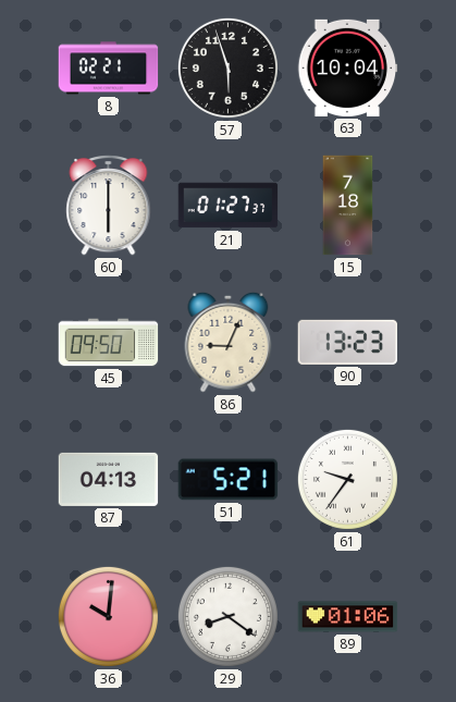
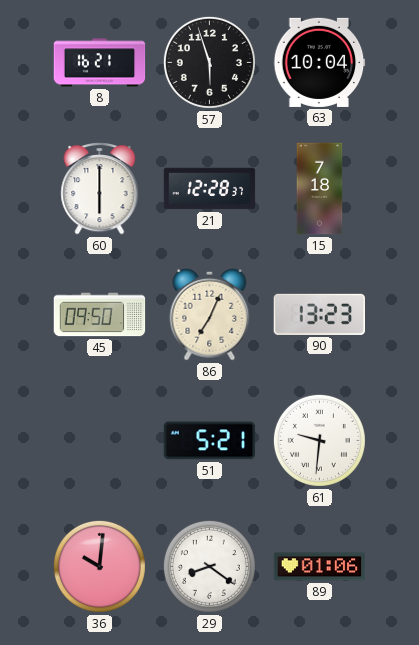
8: 02:21 -> 16:21
21: 01:27 -> 12:28
86: 9:04 -> 7:04
87: 04:13 -> none
61: 9:36 -> 9:31
